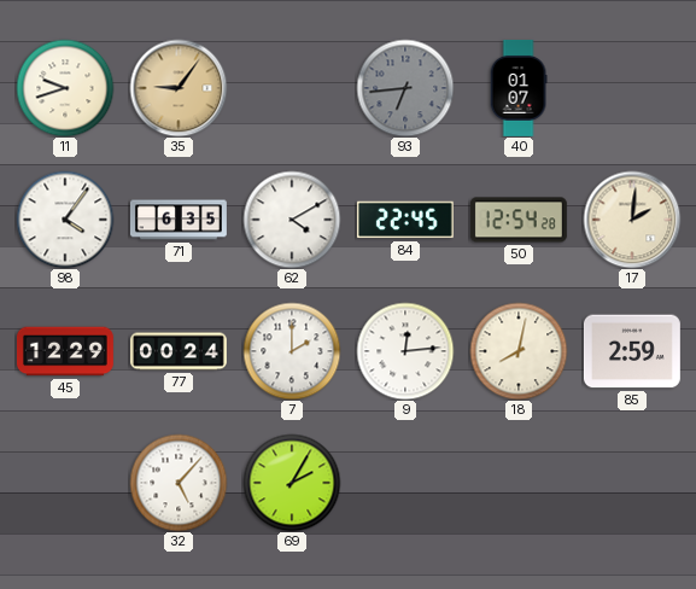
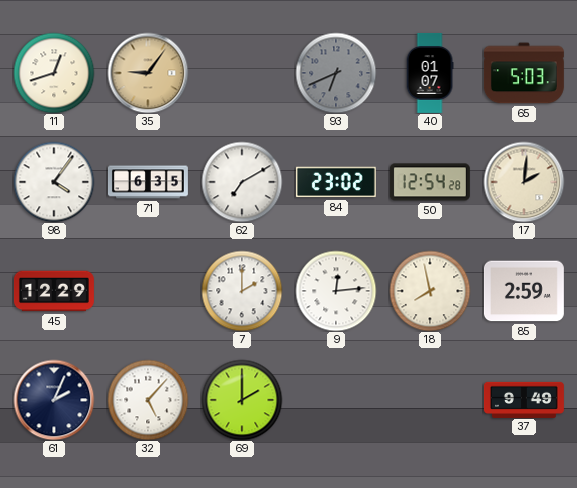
11: 9:42 -> 12:42
93: 6:44 -> 6:41
65: none -> 5:03
62: 4:10 -> 7:10
84: 22:45 -> 23:02
77: 00:24 -> none
18: 8:02 -> 7:58
61: none -> 2:04
69: 2:05 -> 2:00
37: none -> 9:49
